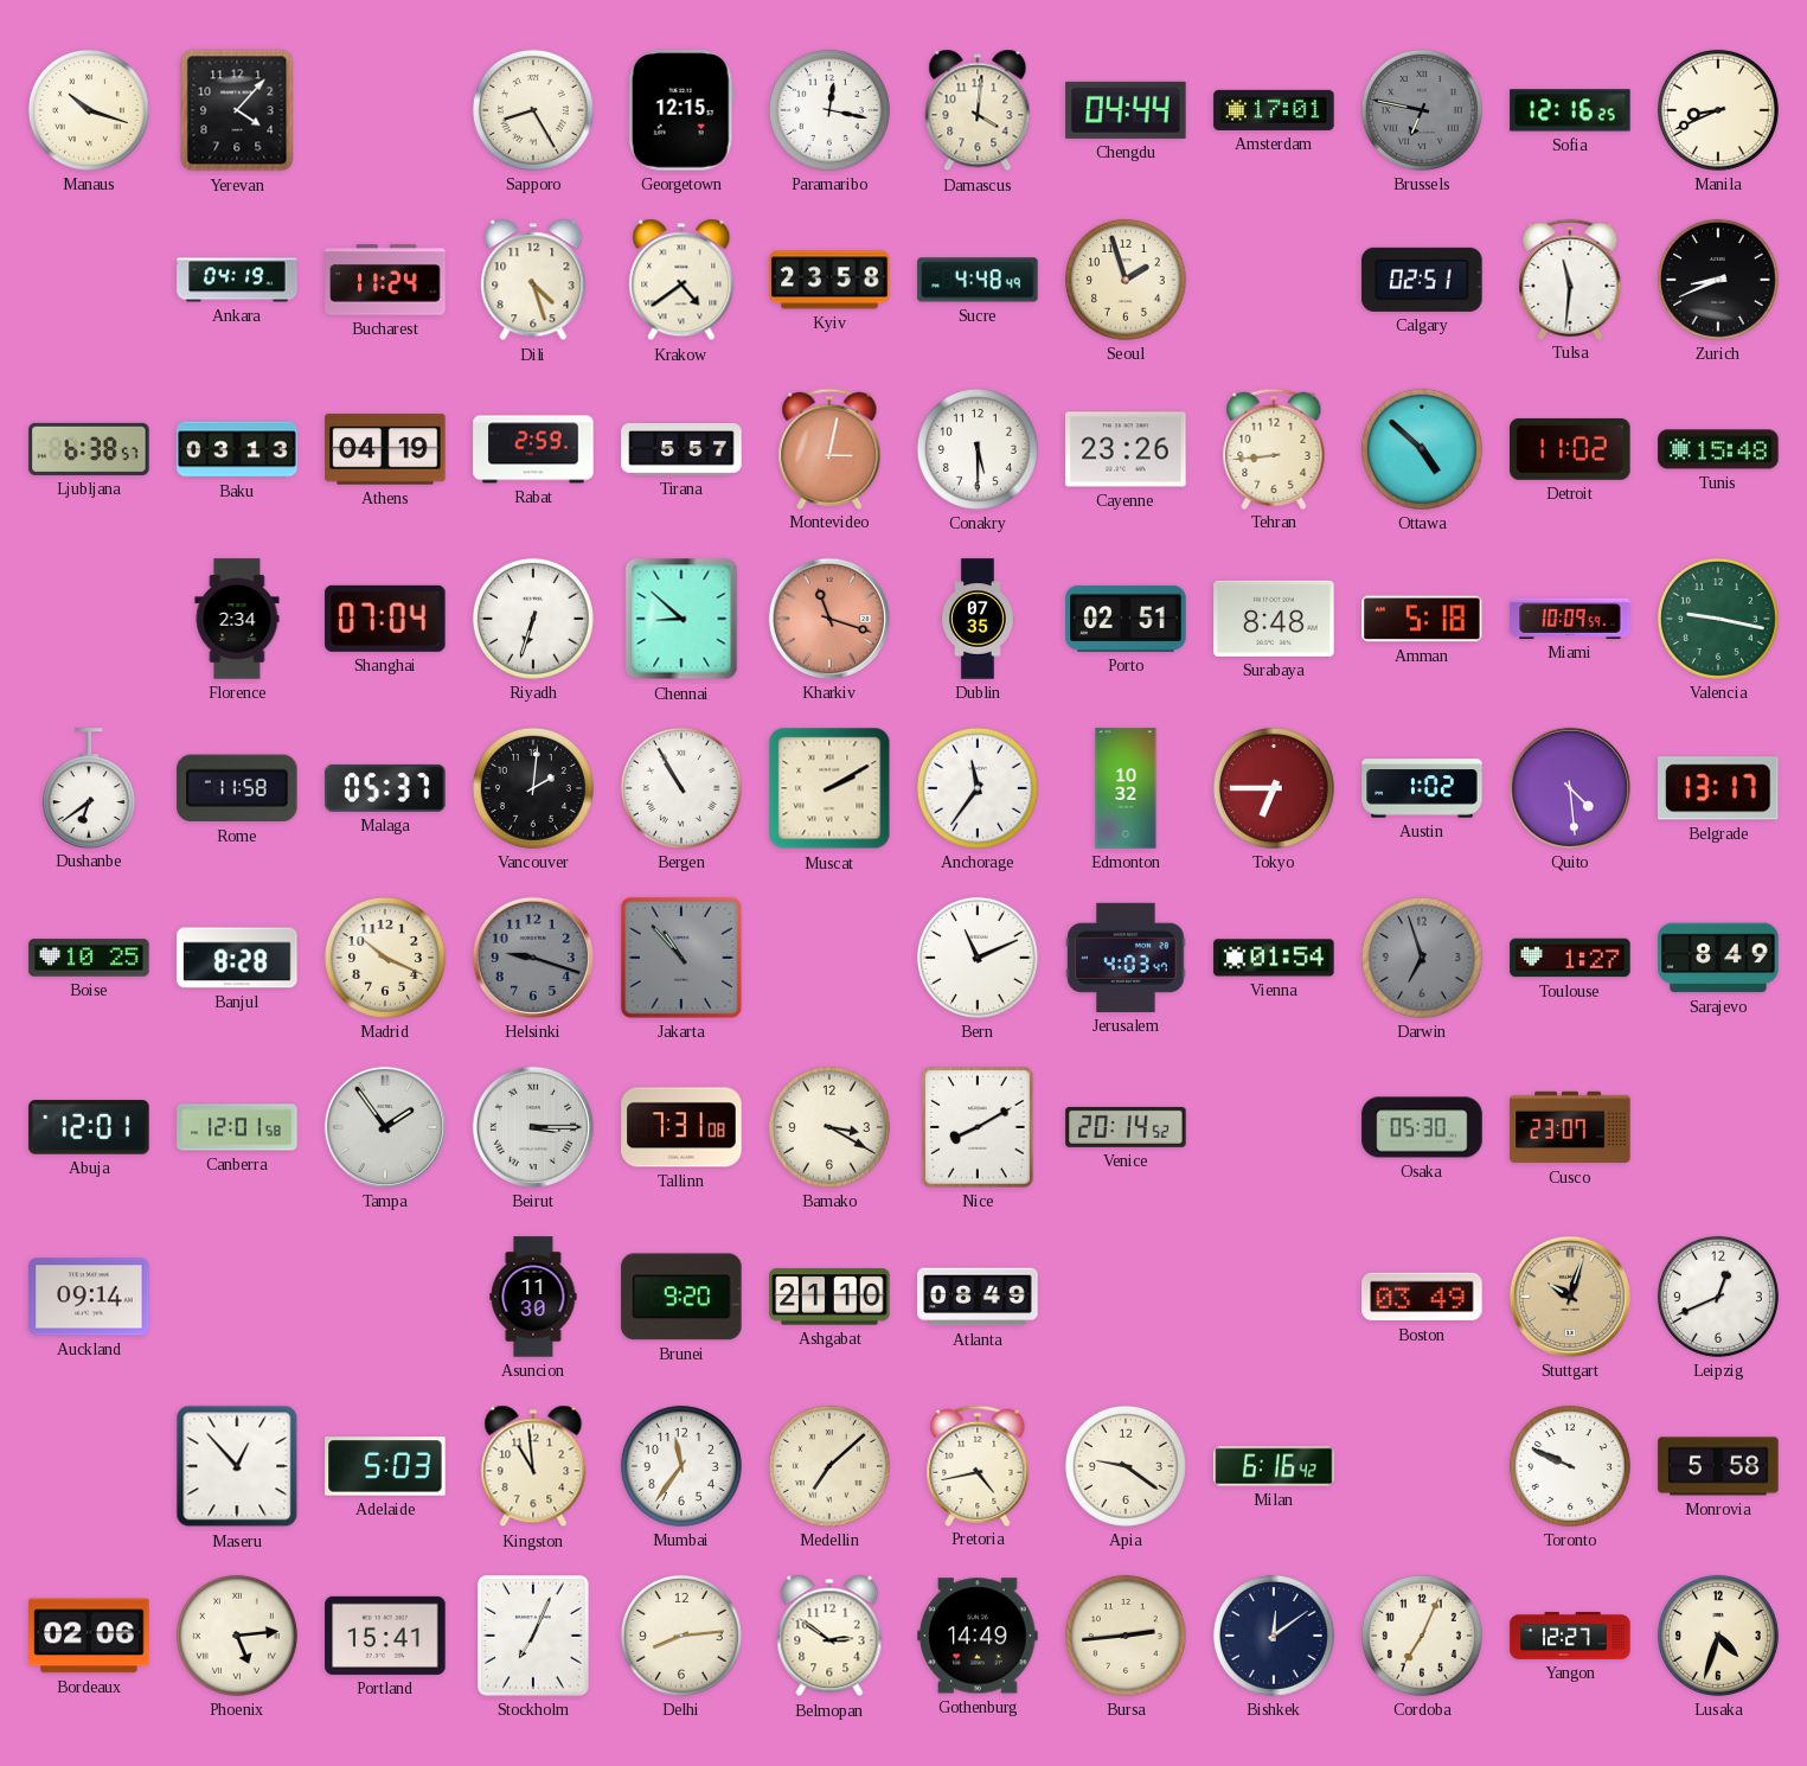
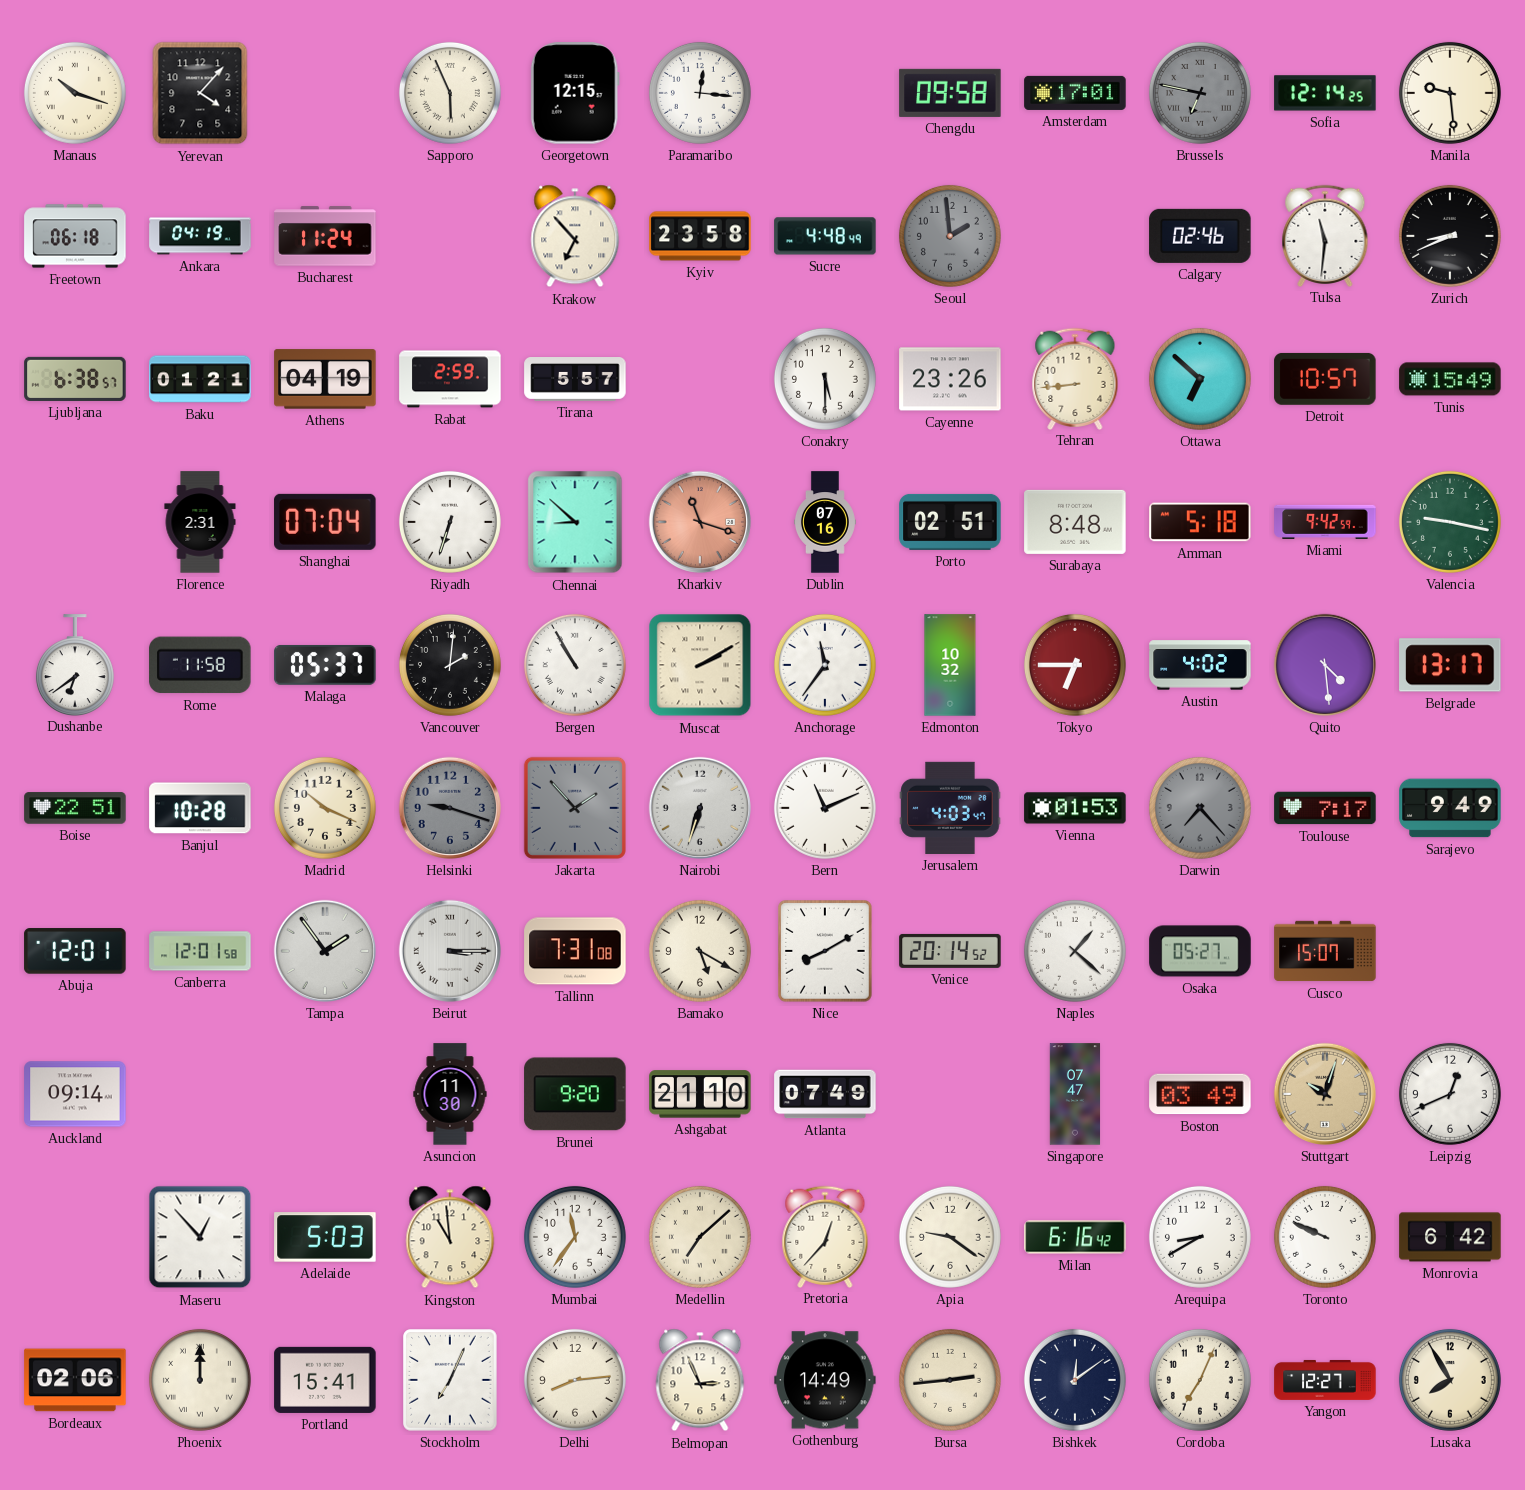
Sapporo: 8:25 -> 5:56
Paramaribo: 12:17 -> 12:16
Damascus: 4:01 -> none
Chengdu: 04:44 -> 09:58
Sofia: 12:16 -> 12:14
Manila: 8:41 -> 9:29
Freetown: none -> 06:18
Dili: 4:27 -> none
Krakow: 4:39 -> 6:53
Seoul: 1:57 -> 1:59
Seoul dial: cream -> grey
Calgary: 02:51 -> 02:46
Baku: 03:13 -> 01:21
Montevideo: 3:02 -> none
Ottawa: 4:52 -> 6:52
Detroit: 11:02 -> 10:57
Tunis: 15:48 -> 15:49
Florence: 2:34 -> 2:31
Dublin: 07:35 -> 07:16
Miami: 10:09 -> 9:42
Austin: 1:02 -> 4:02
Boise: 10:25 -> 22:51
Banjul: 8:28 -> 10:28
Jakarta: 10:53 -> 1:53
Nairobi: none -> 6:33
Vienna: 01:54 -> 01:53
Darwin: 6:57 -> 7:23
Toulouse: 1:27 -> 7:17
Sarajevo: 8:49 -> 9:49
Bamako: 3:20 -> 5:20
Naples: none -> 1:22
Osaka: 05:30 -> 05:27
Cusco: 23:07 -> 15:07
Atlanta: 08:49 -> 07:49
Singapore: none -> 07:47
Pretoria: 4:43 -> 12:37
Arequipa: none -> 8:40
Monrovia: 5:58 -> 6:42
Phoenix: 5:14 -> 12:00
Belmopan: 2:51 -> 2:56
Lusaka: 4:33 -> 7:55
